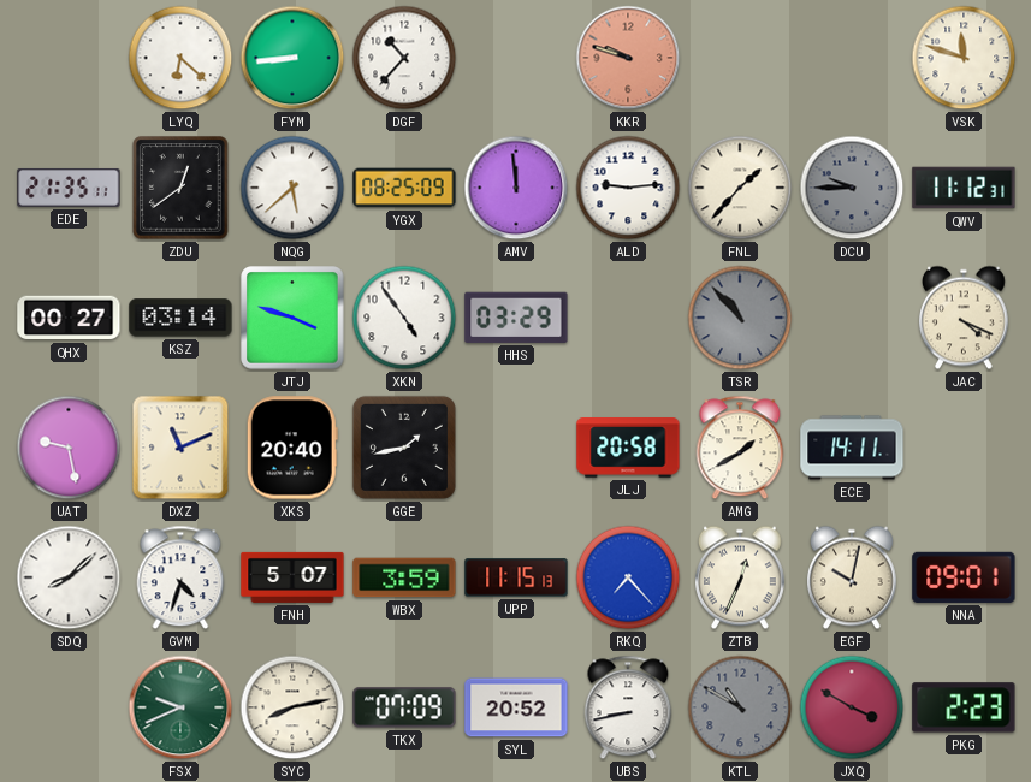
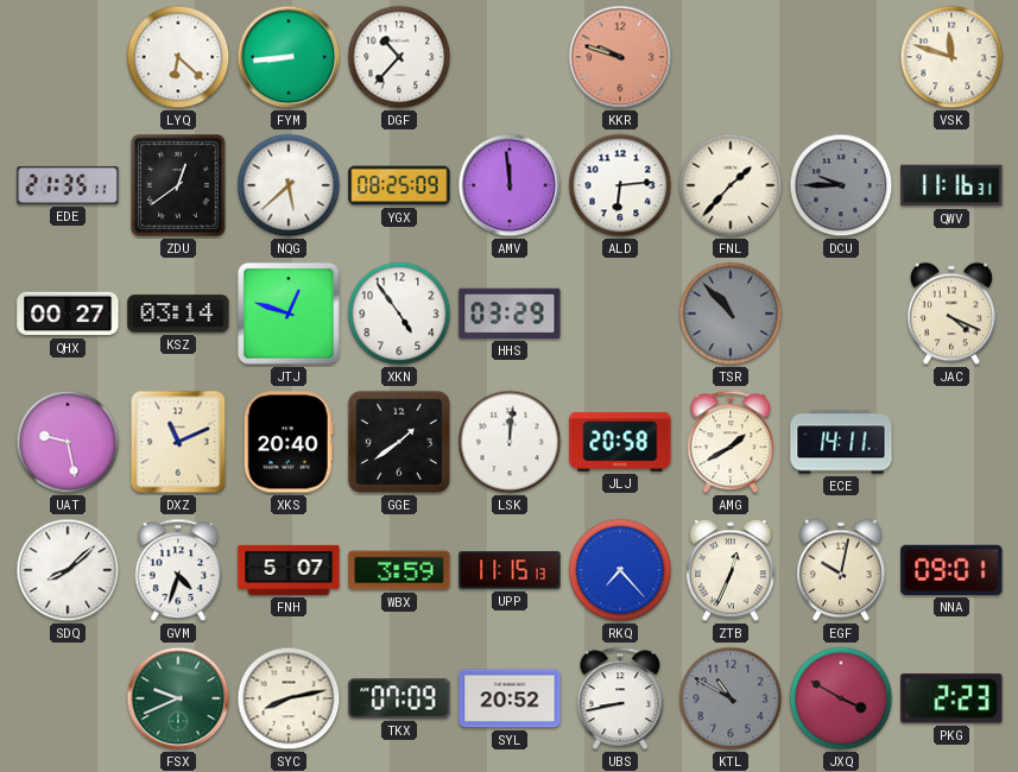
ALD: 9:14 -> 6:14
QWV: 11:12 -> 11:16
JTJ: 3:48 -> 12:48
GGE: 1:43 -> 1:39
LSK: none -> 12:01
